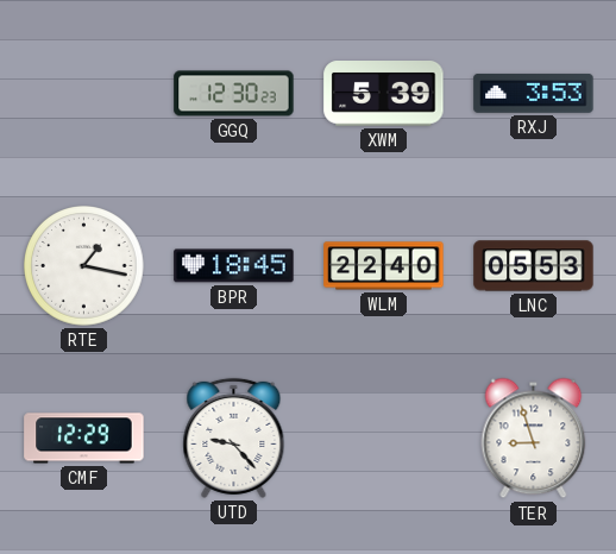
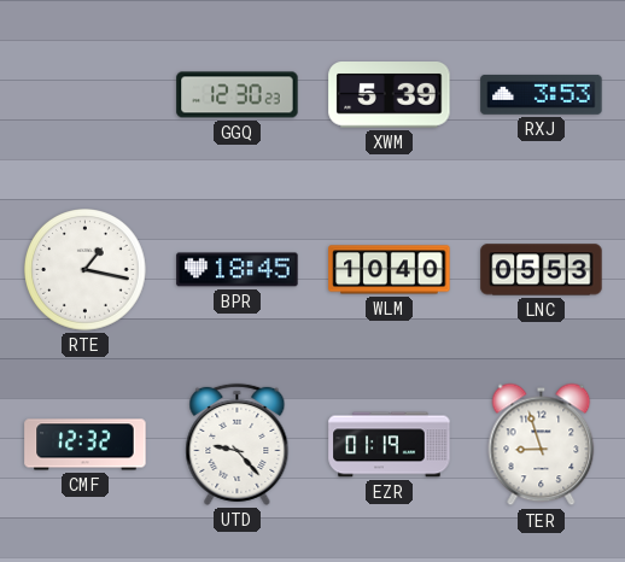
WLM: 22:40 -> 10:40
CMF: 12:29 -> 12:32
EZR: none -> 01:19
